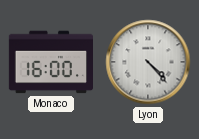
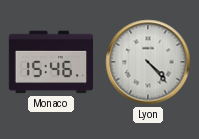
Monaco: 16:00 -> 15:46
